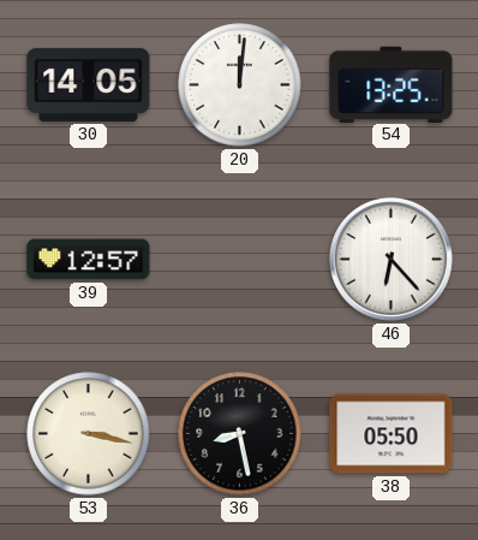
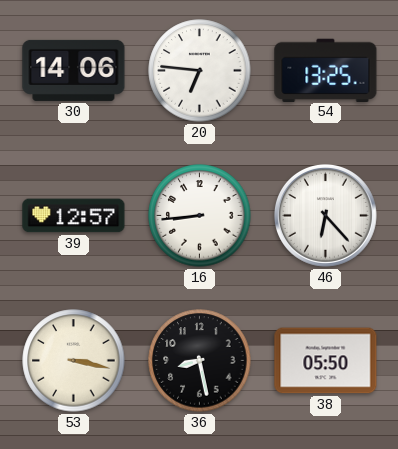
30: 14:05 -> 14:06
20: 12:01 -> 6:46
16: none -> 8:44
